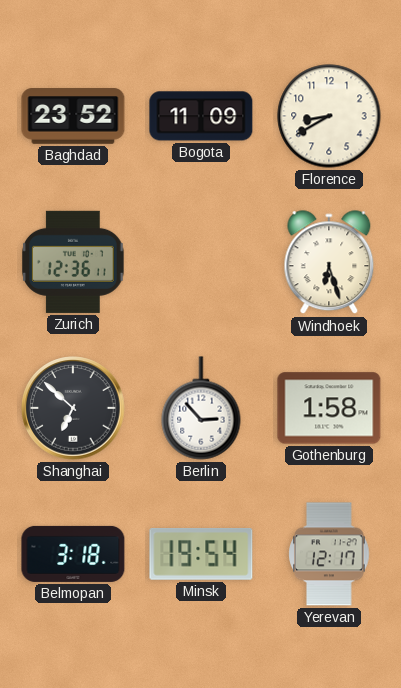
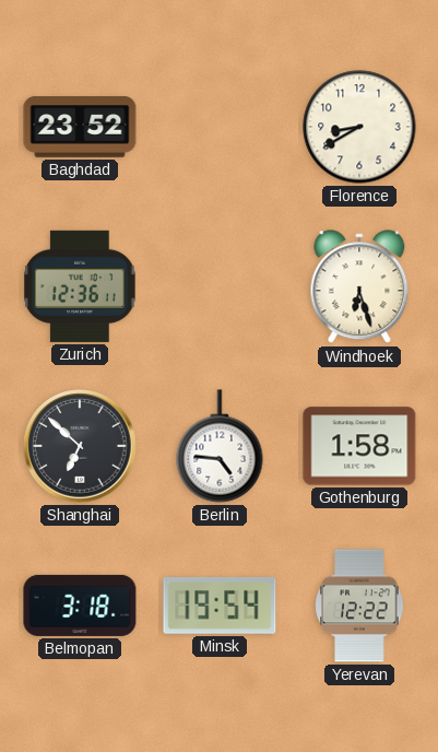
Bogota: 11:09 -> none
Berlin: 2:53 -> 4:46
Yerevan: 12:17 -> 12:22
